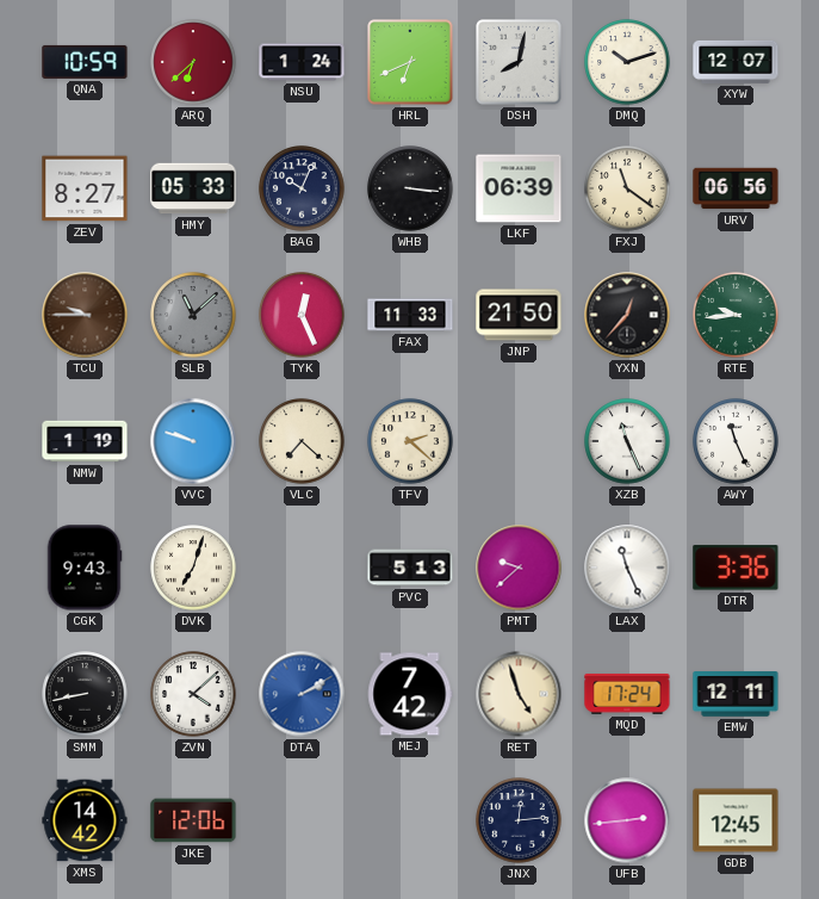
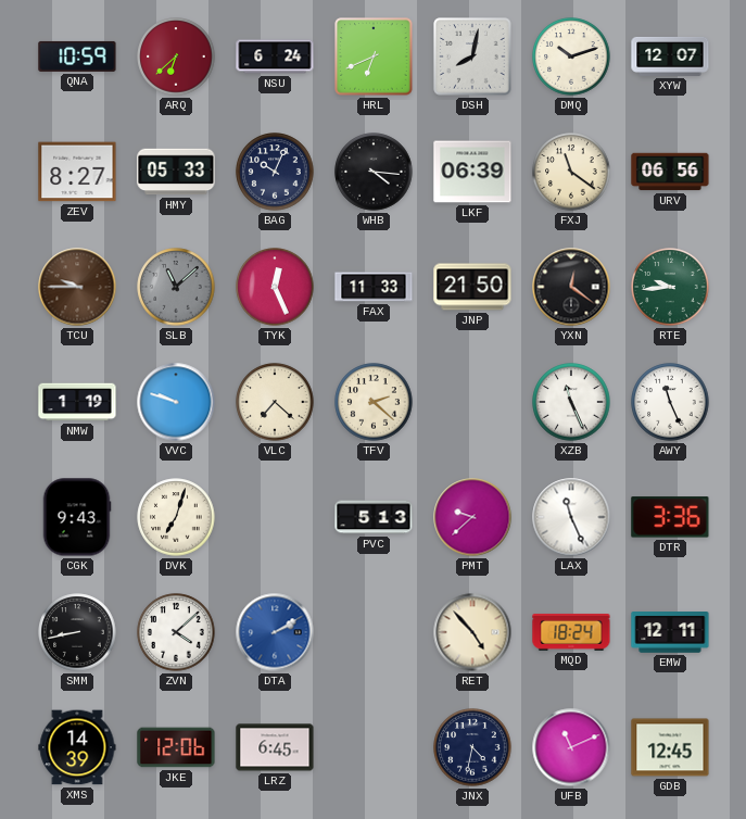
NSU: 1:24 -> 6:24
WHB: 3:16 -> 4:16
YXN: 12:37 -> 12:21
MEJ: 7:42 -> none
RET: 4:57 -> 4:53
MQD: 17:24 -> 18:24
XMS: 14:42 -> 14:39
LRZ: none -> 6:45
JNX: 12:14 -> 4:32
UFB: 2:44 -> 11:11
